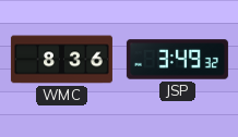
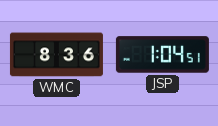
JSP: 3:49 -> 1:04
